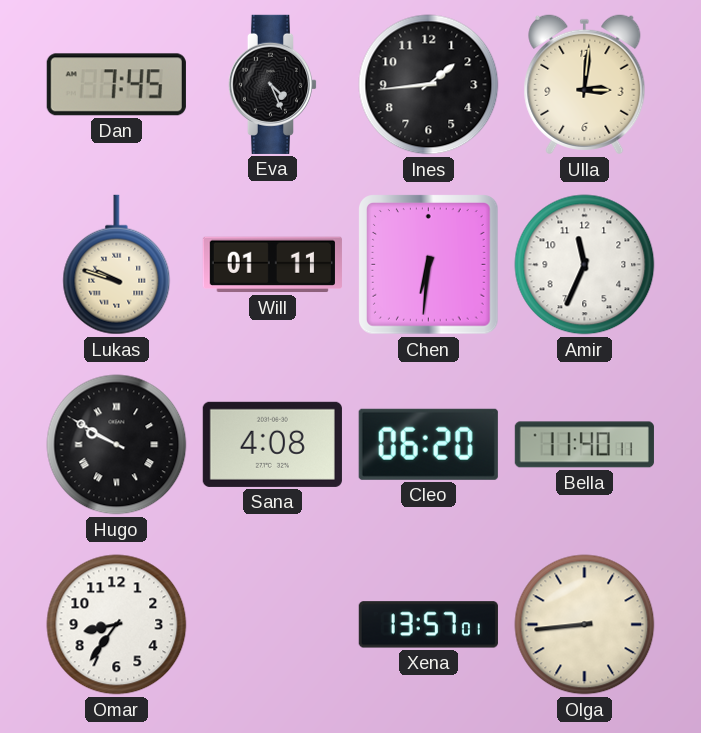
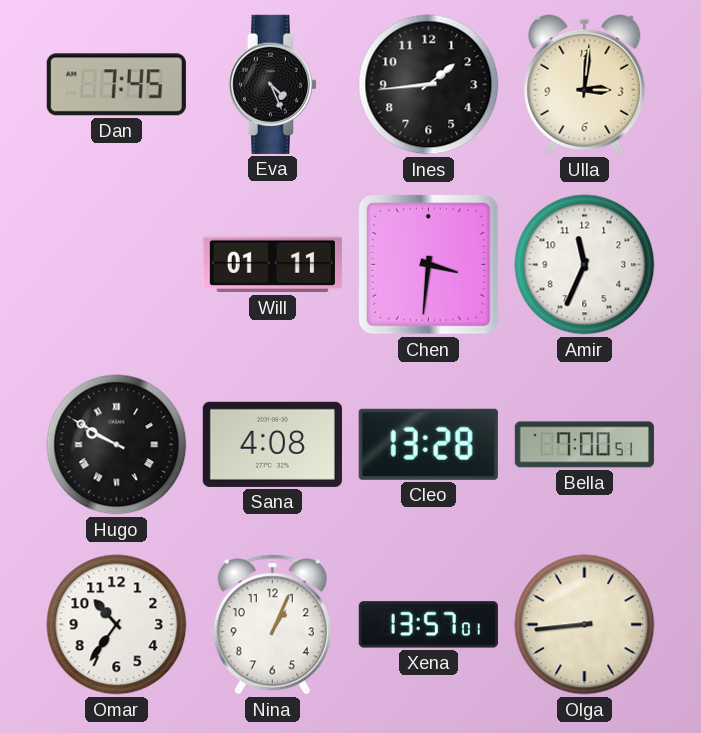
Lukas: 9:48 -> none
Chen: 6:31 -> 3:31
Cleo: 06:20 -> 13:28
Bella: 11:40 -> 7:00
Omar: 8:36 -> 10:36
Nina: none -> 1:04
